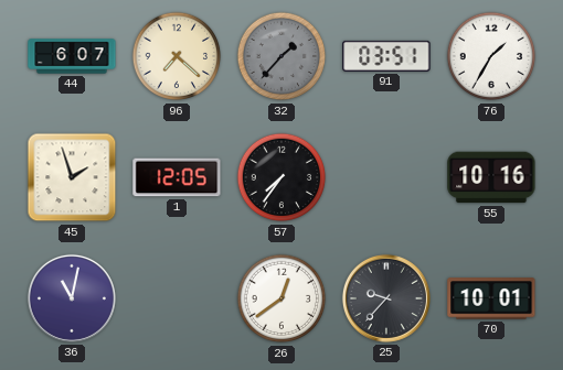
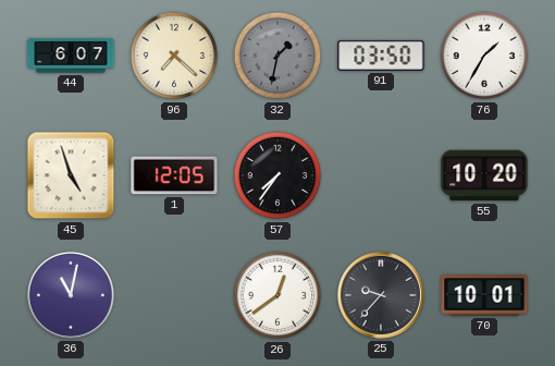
32: 1:37 -> 1:32
91: 03:51 -> 03:50
45: 1:57 -> 4:57
55: 10:16 -> 10:20
